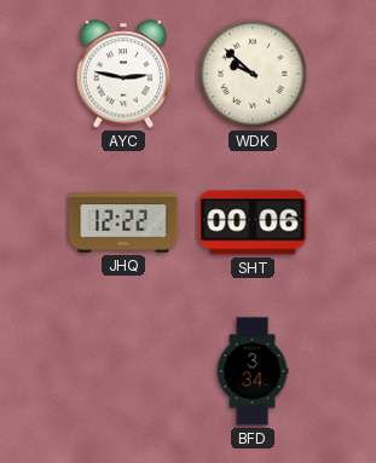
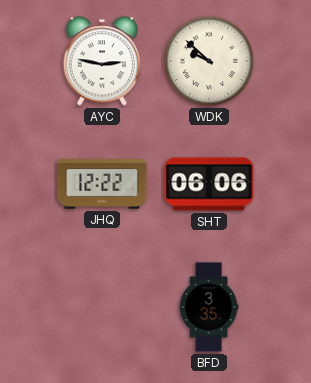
SHT: 00:06 -> 06:06
BFD: 3:34 -> 3:35
